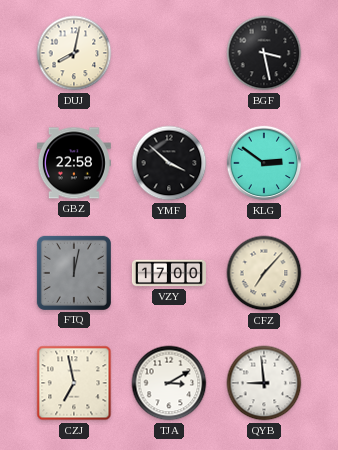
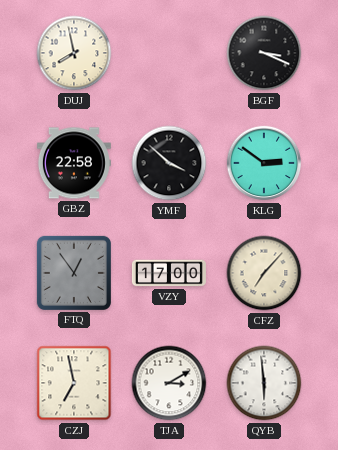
DUJ: 8:02 -> 7:58
BGF: 3:28 -> 3:19
FTQ: 12:02 -> 12:54
QYB: 8:59 -> 5:59
